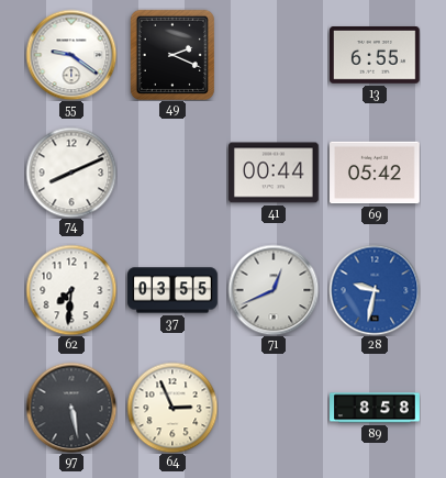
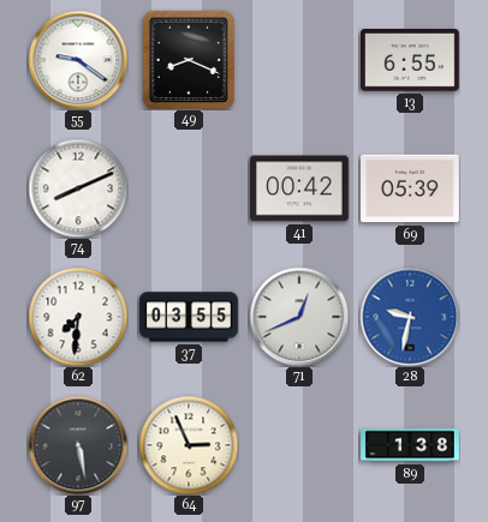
49: 2:19 -> 8:19
41: 00:44 -> 00:42
69: 05:42 -> 05:39
89: 8:58 -> 1:38
